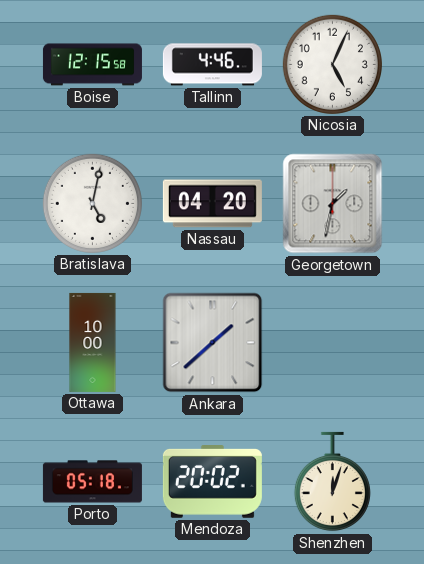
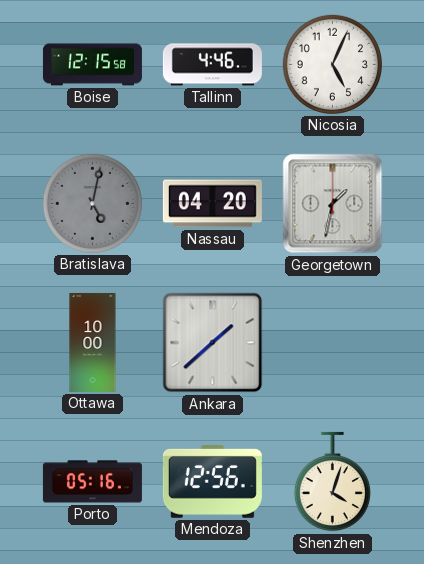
Bratislava dial: white -> grey
Porto: 05:18 -> 05:16
Mendoza: 20:02 -> 12:56
Shenzhen: 12:03 -> 4:03
